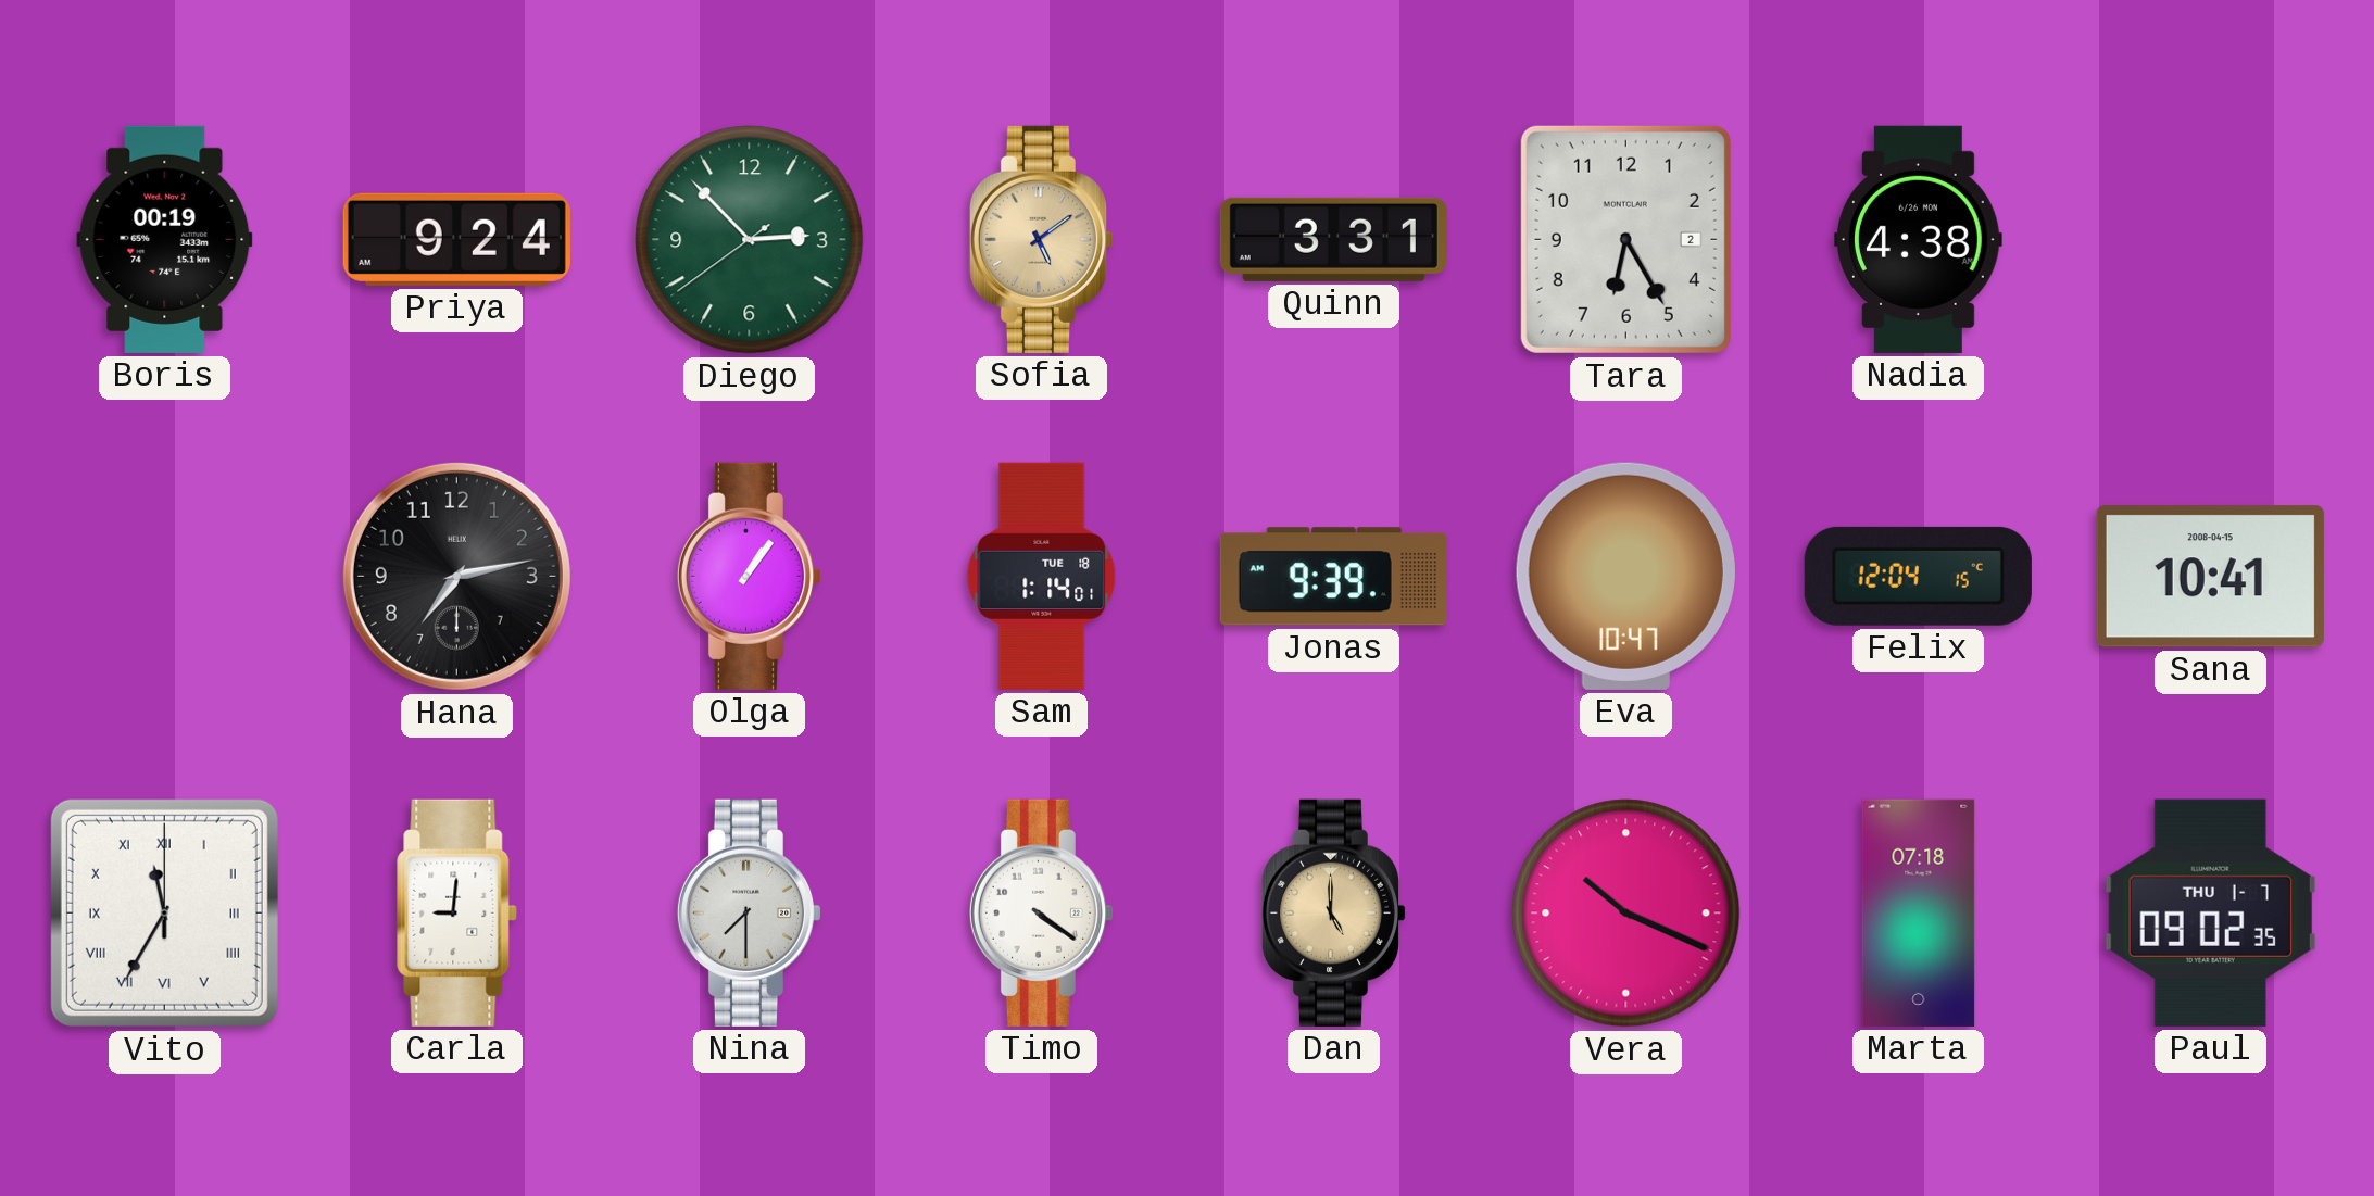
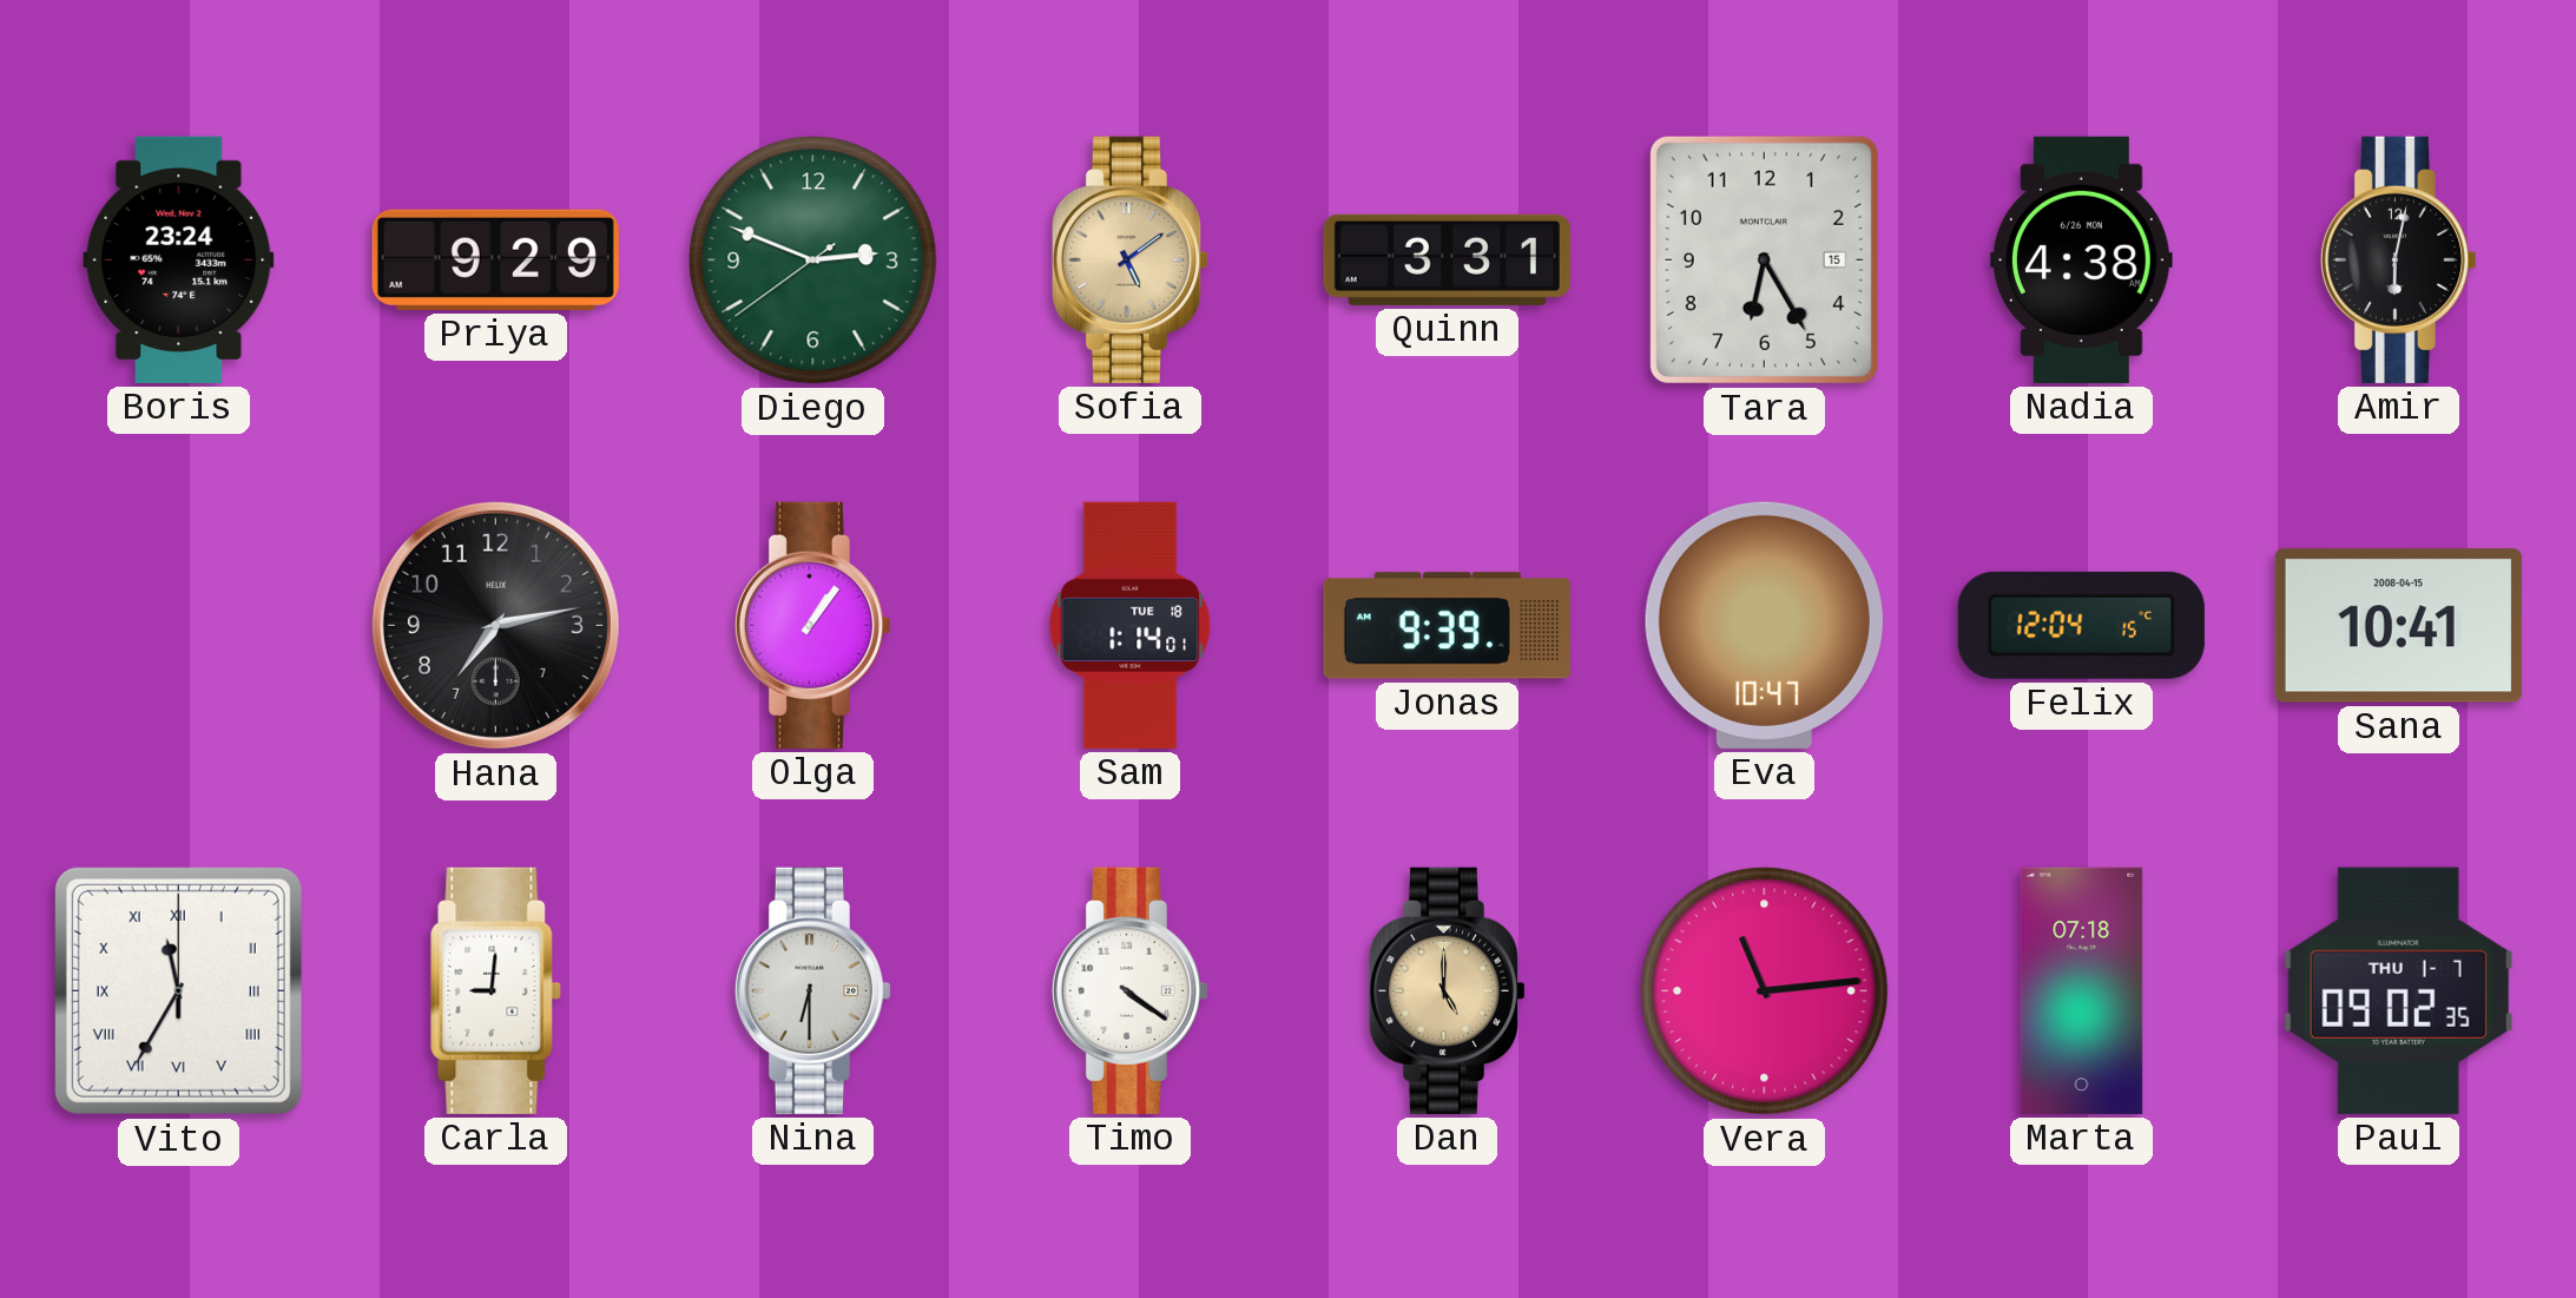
Boris: 00:19 -> 23:24
Priya: 9:24 -> 9:29
Diego: 2:52 -> 2:48
Tara date: 2 -> 15
Amir: none -> 6:02
Nina: 7:30 -> 6:30
Vera: 10:19 -> 11:14
